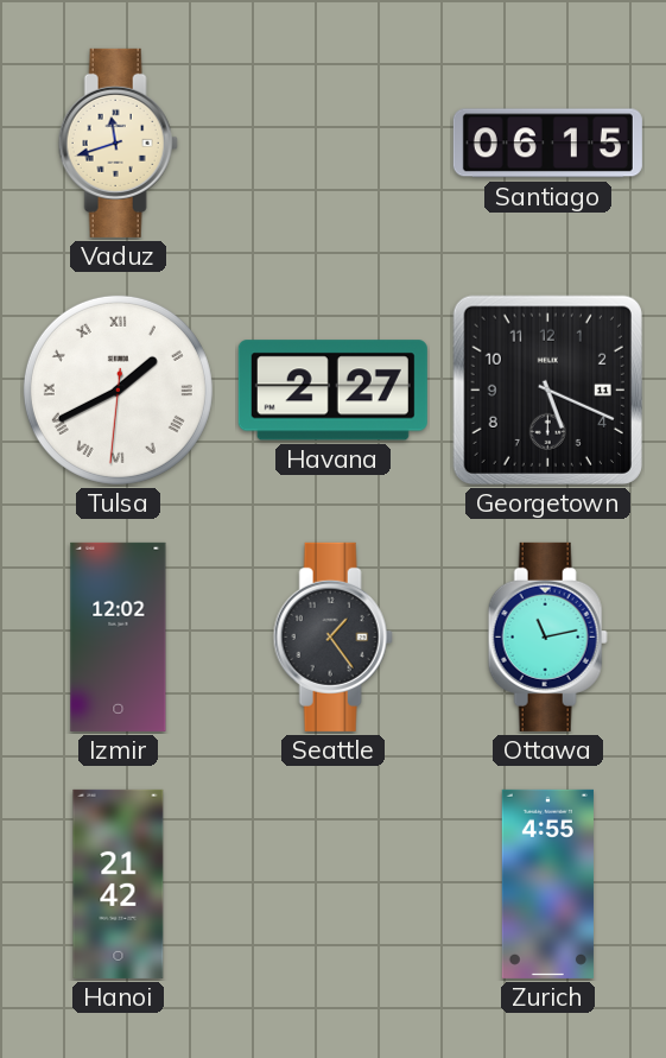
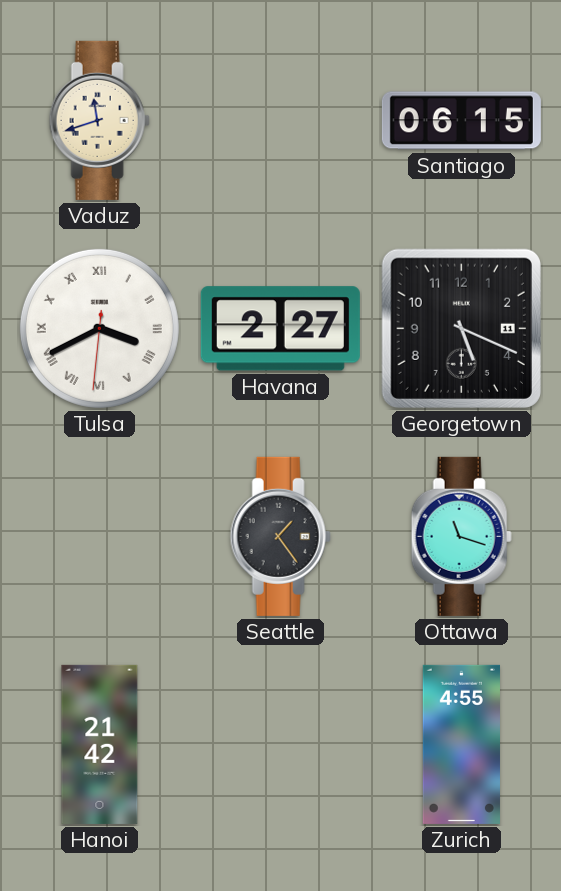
Tulsa: 1:40 -> 3:40
Izmir: 12:02 -> none
Ottawa: 11:13 -> 11:18
